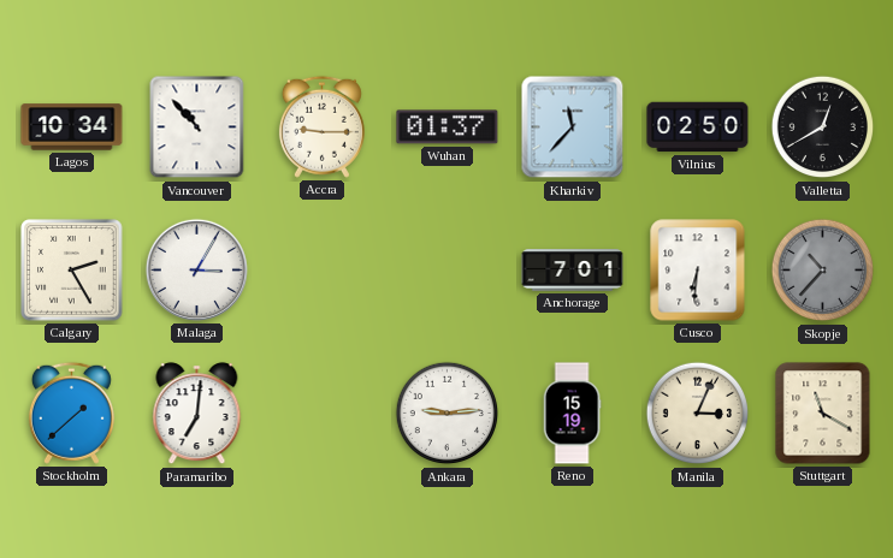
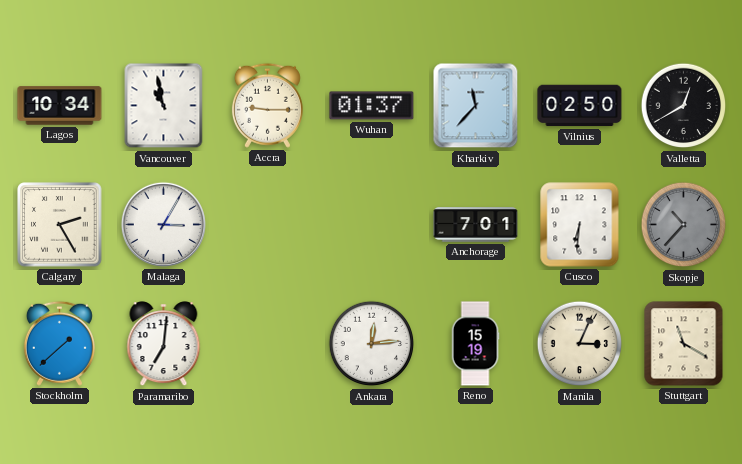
Vancouver: 10:53 -> 10:58
Ankara: 9:14 -> 12:14
